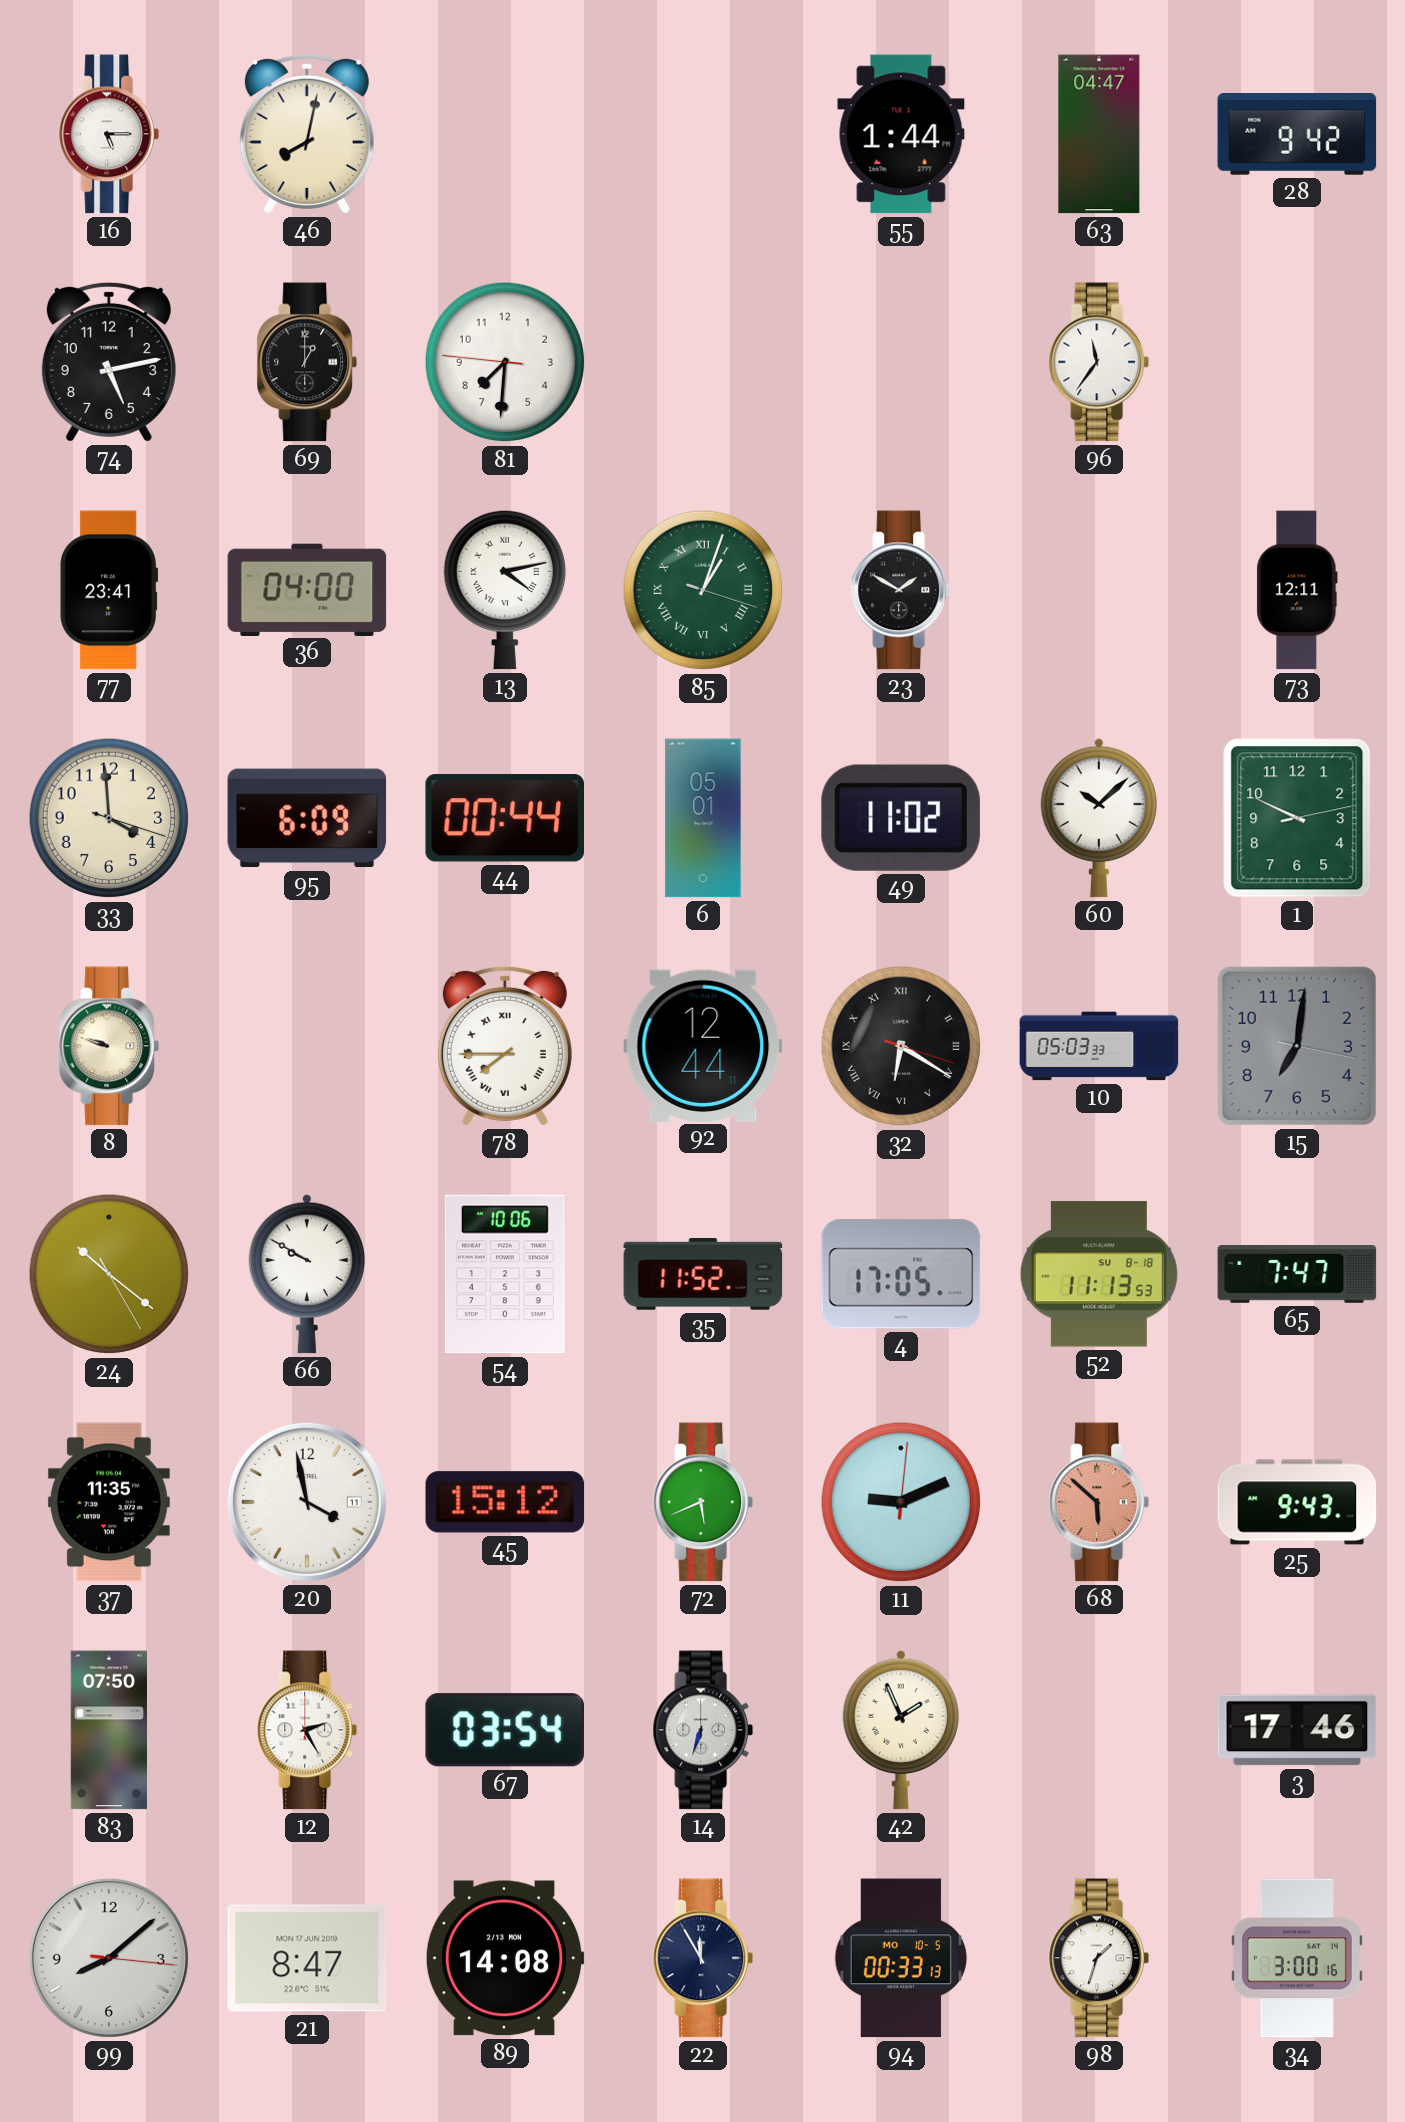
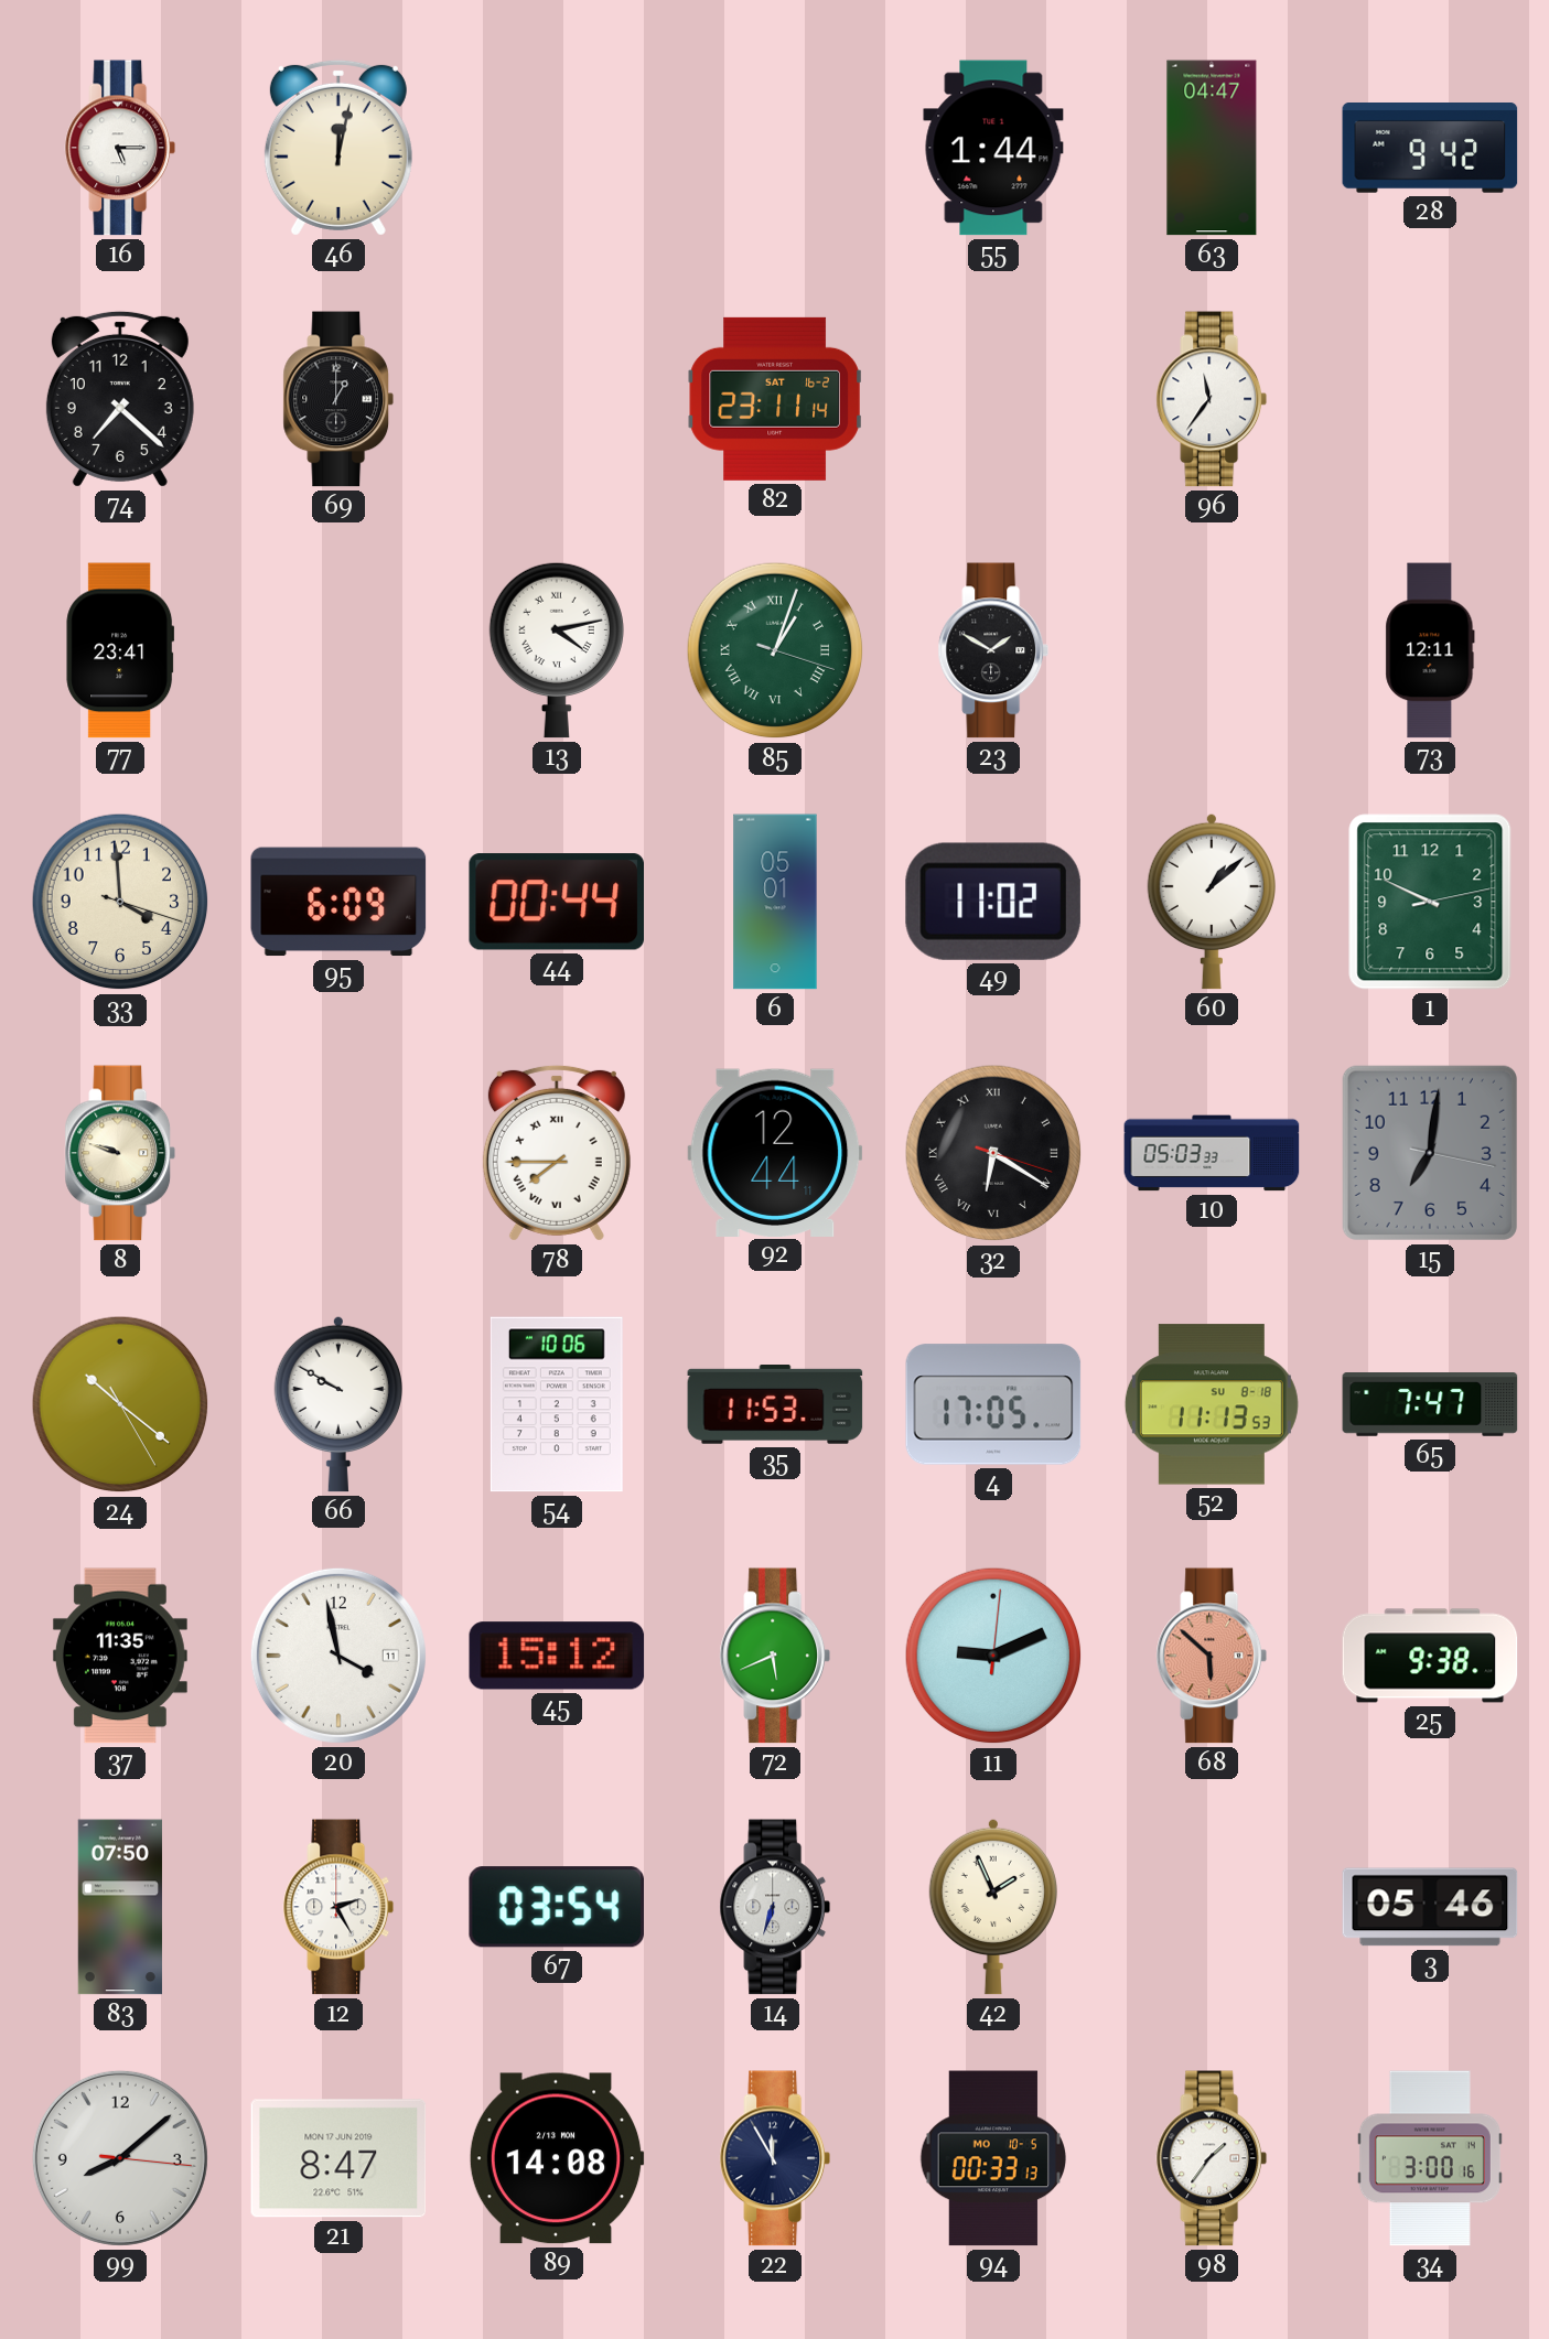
46: 8:02 -> 12:02
74: 5:13 -> 7:22
81: 7:30 -> none
82: none -> 23:11
36: 04:00 -> none
60: 10:08 -> 1:08
35: 11:52 -> 11:53
25: 9:43 -> 9:38
3: 17:46 -> 05:46
98: 1:33 -> 1:36
